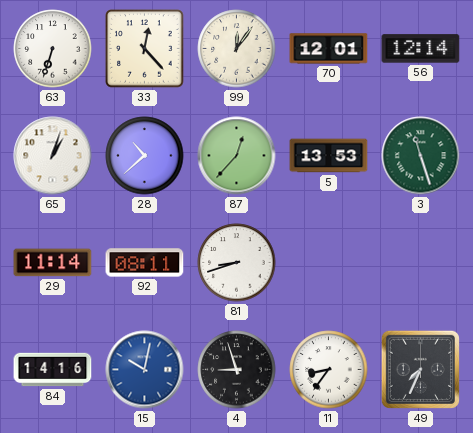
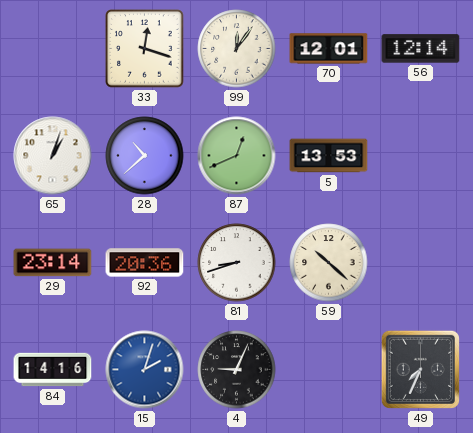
63: 6:33 -> none
33: 12:23 -> 12:18
87: 12:37 -> 12:41
3: 11:27 -> none
29: 11:14 -> 23:14
92: 08:11 -> 20:36
59: none -> 10:22
15: 10:02 -> 2:03
4: 8:57 -> 9:04
11: 8:36 -> none
